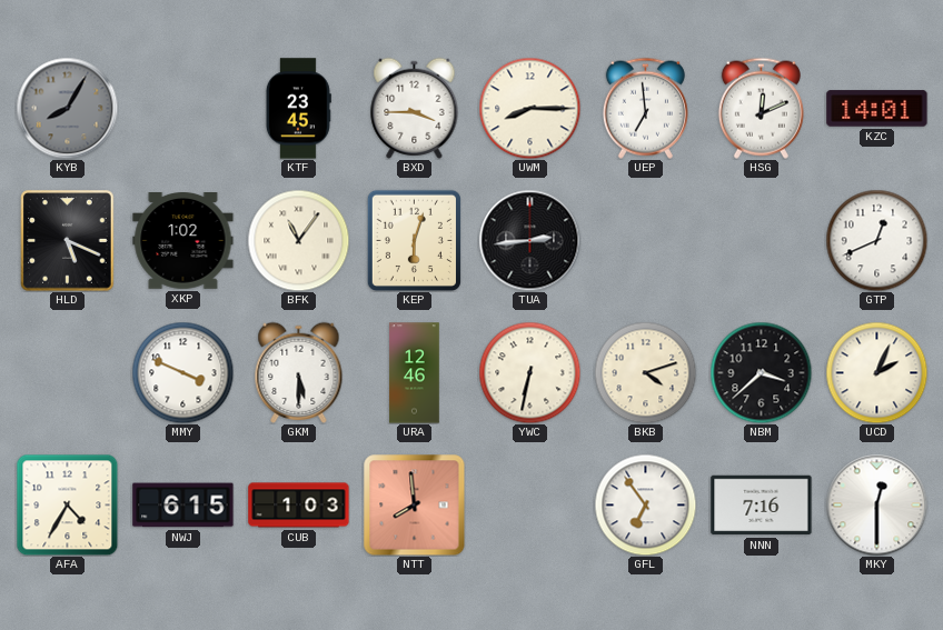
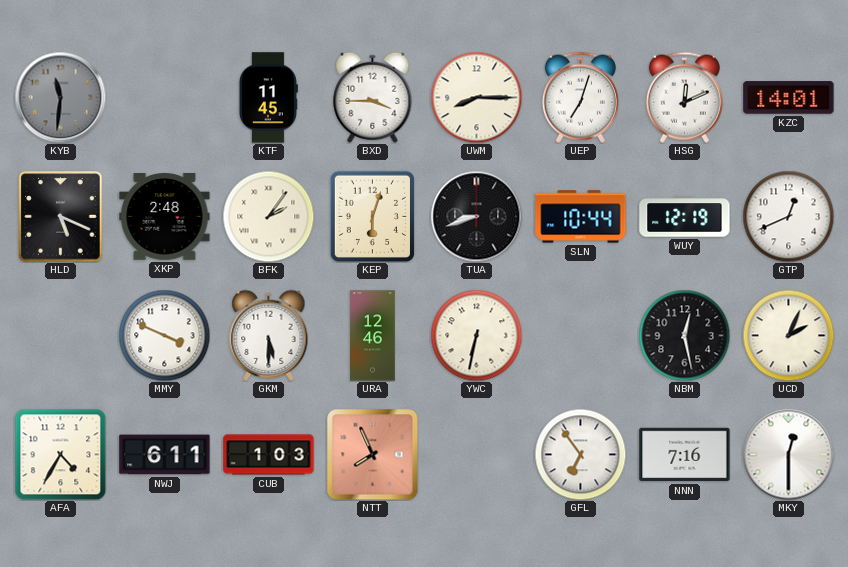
KYB: 8:05 -> 11:31
KTF: 23:45 -> 11:45
UEP: 6:59 -> 7:03
XKP: 1:02 -> 2:48
BFK: 11:06 -> 2:06
TUA: 2:44 -> 8:42
SLN: none -> 10:44
WUY: none -> 12:19
BKB: 4:12 -> none
NBM: 3:38 -> 12:28
NWJ: 6:15 -> 6:11
NTT: 7:59 -> 7:56
